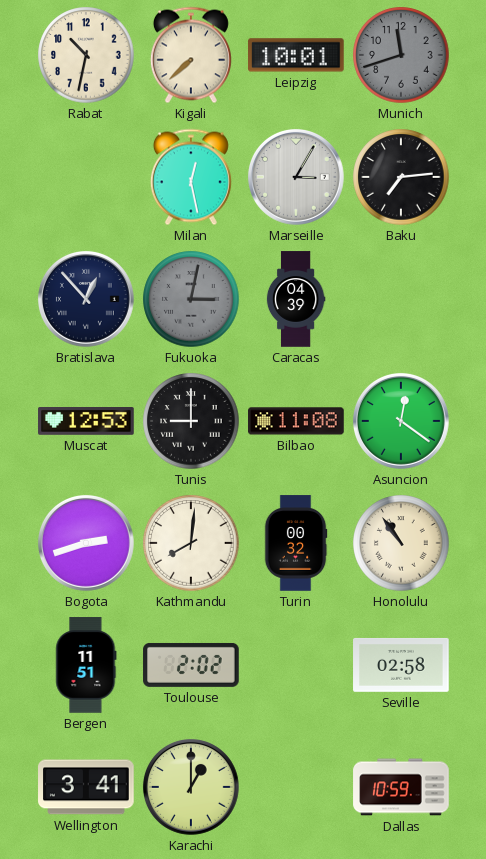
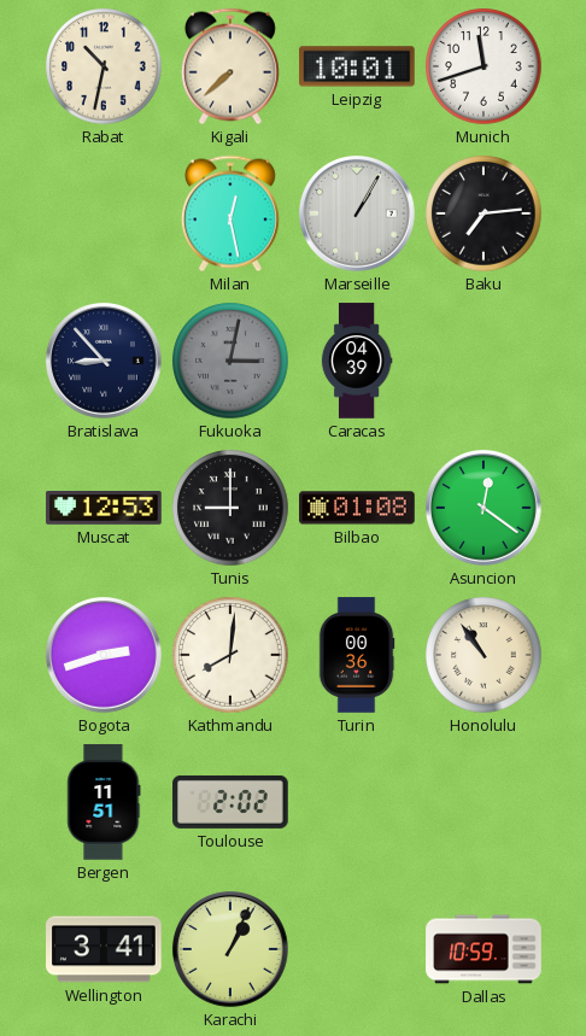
Munich dial: grey -> white
Marseille: 3:05 -> 1:05
Bratislava: 12:53 -> 8:53
Bilbao: 11:08 -> 01:08
Turin: 00:32 -> 00:36
Seville: 02:58 -> none
Karachi: 1:00 -> 1:04
